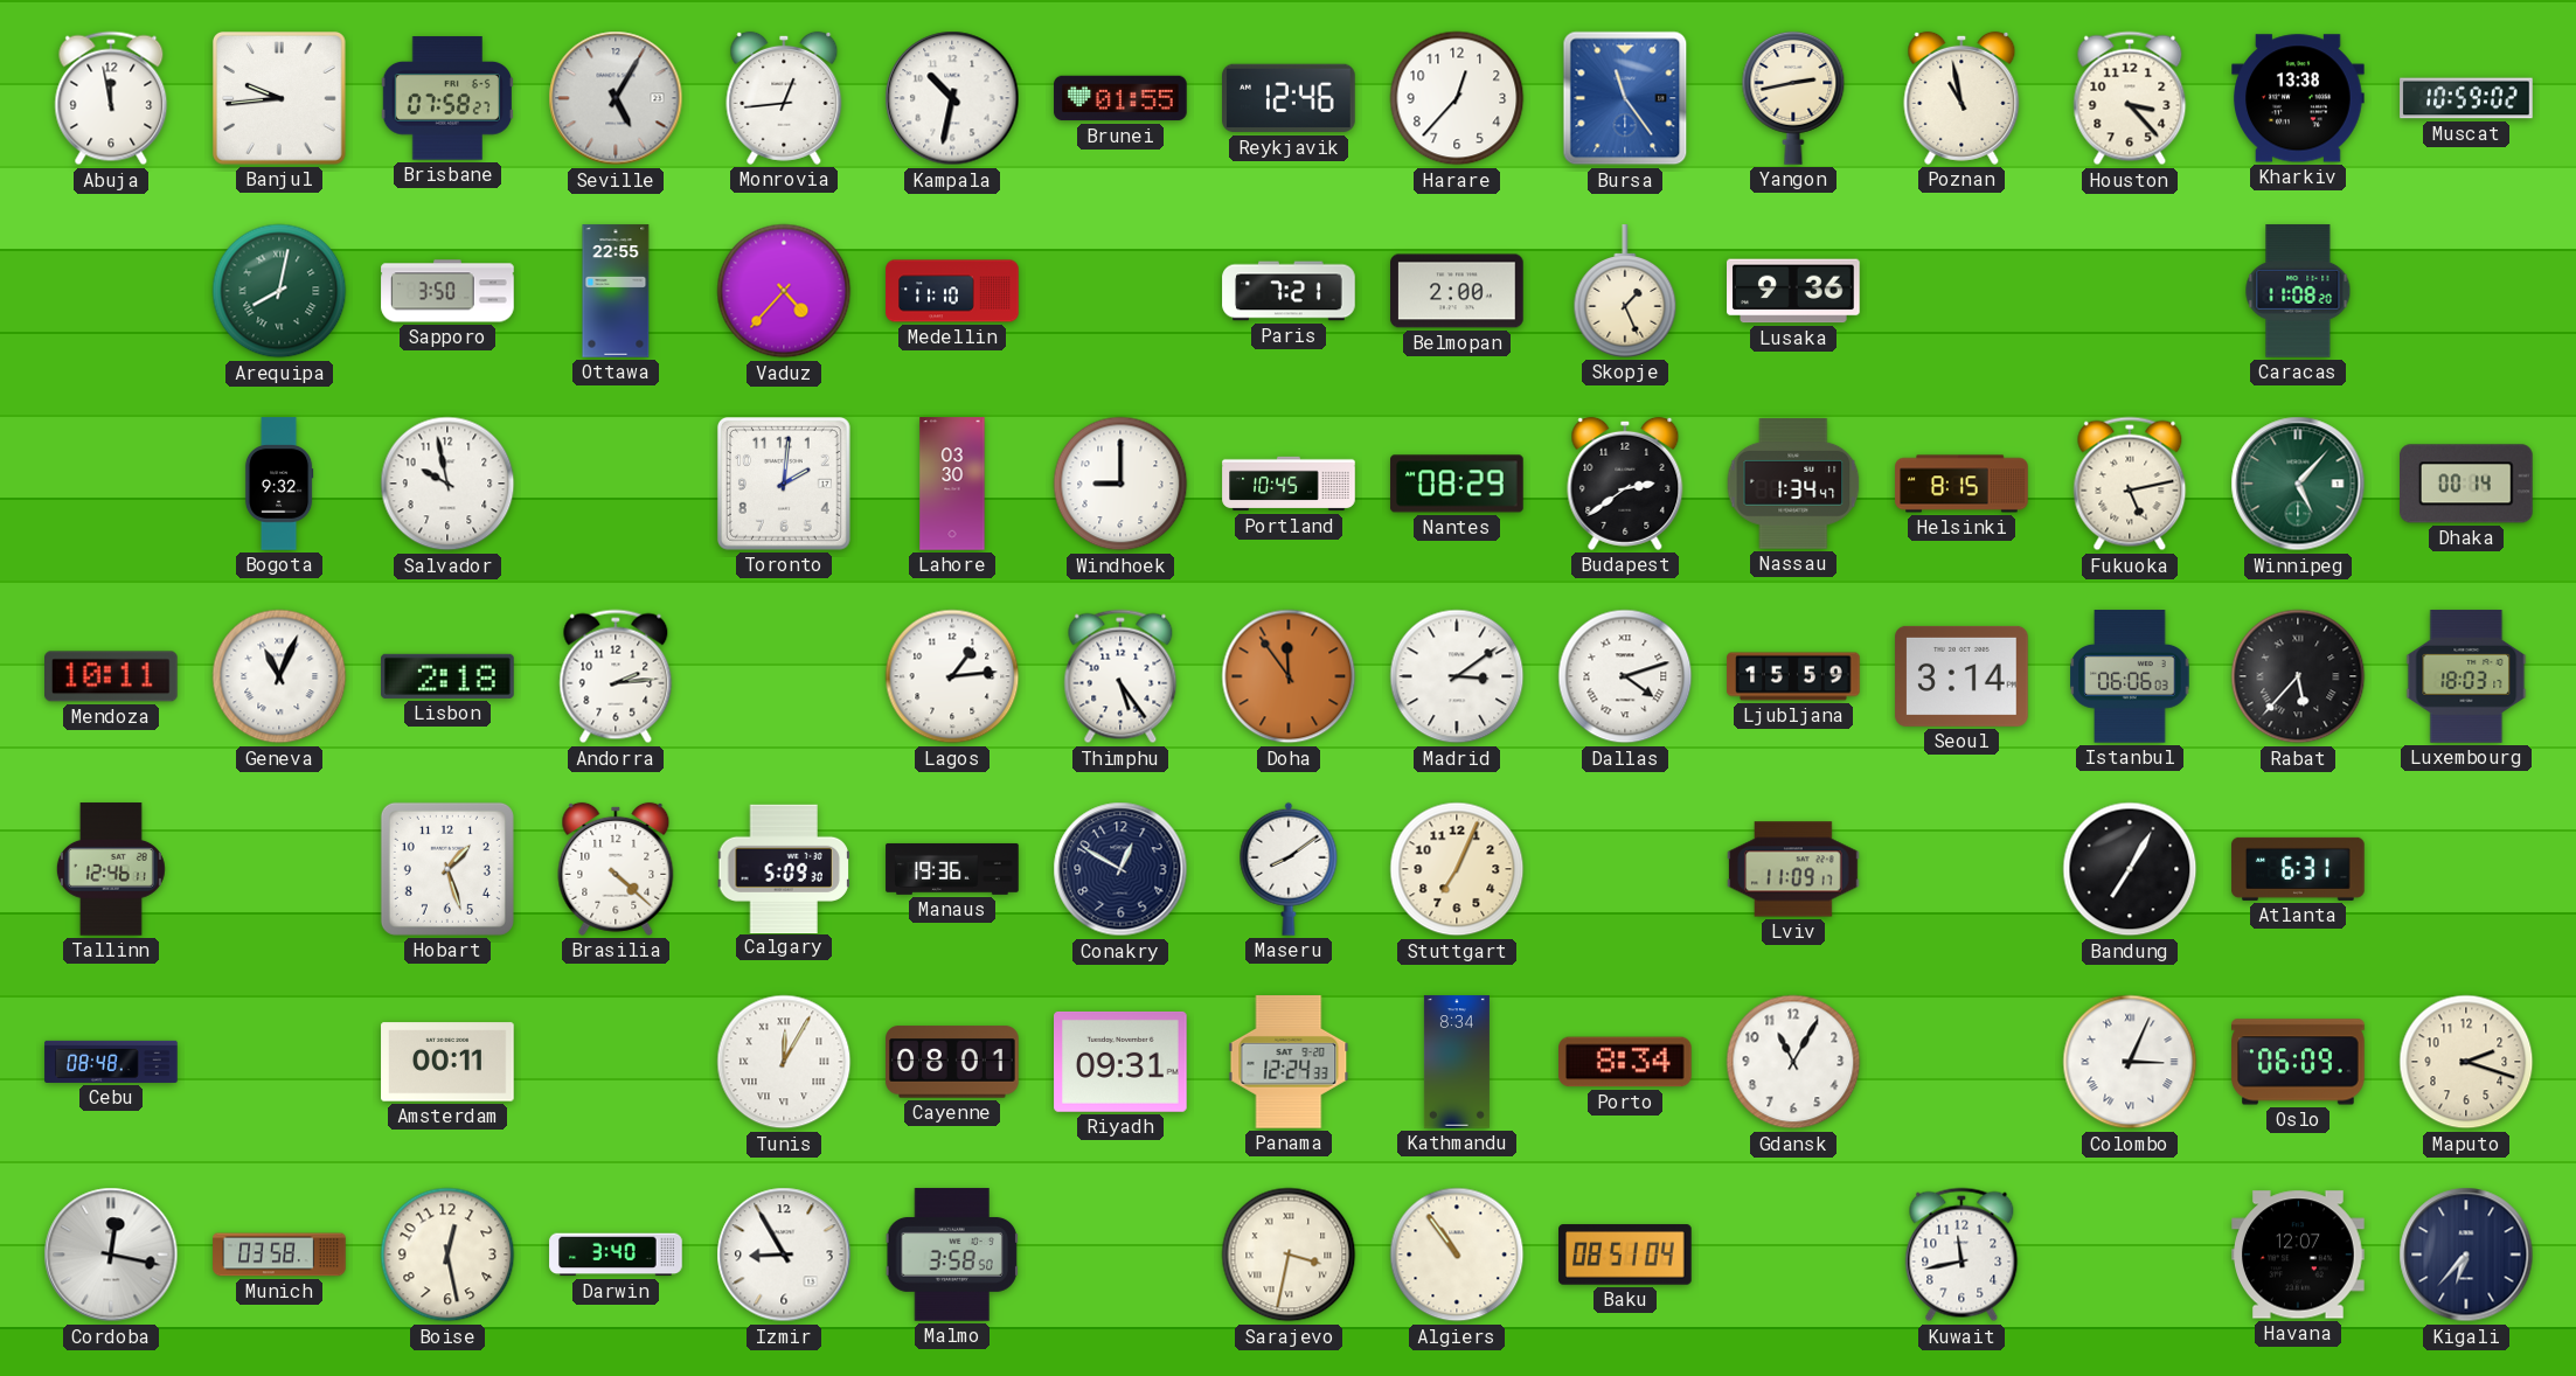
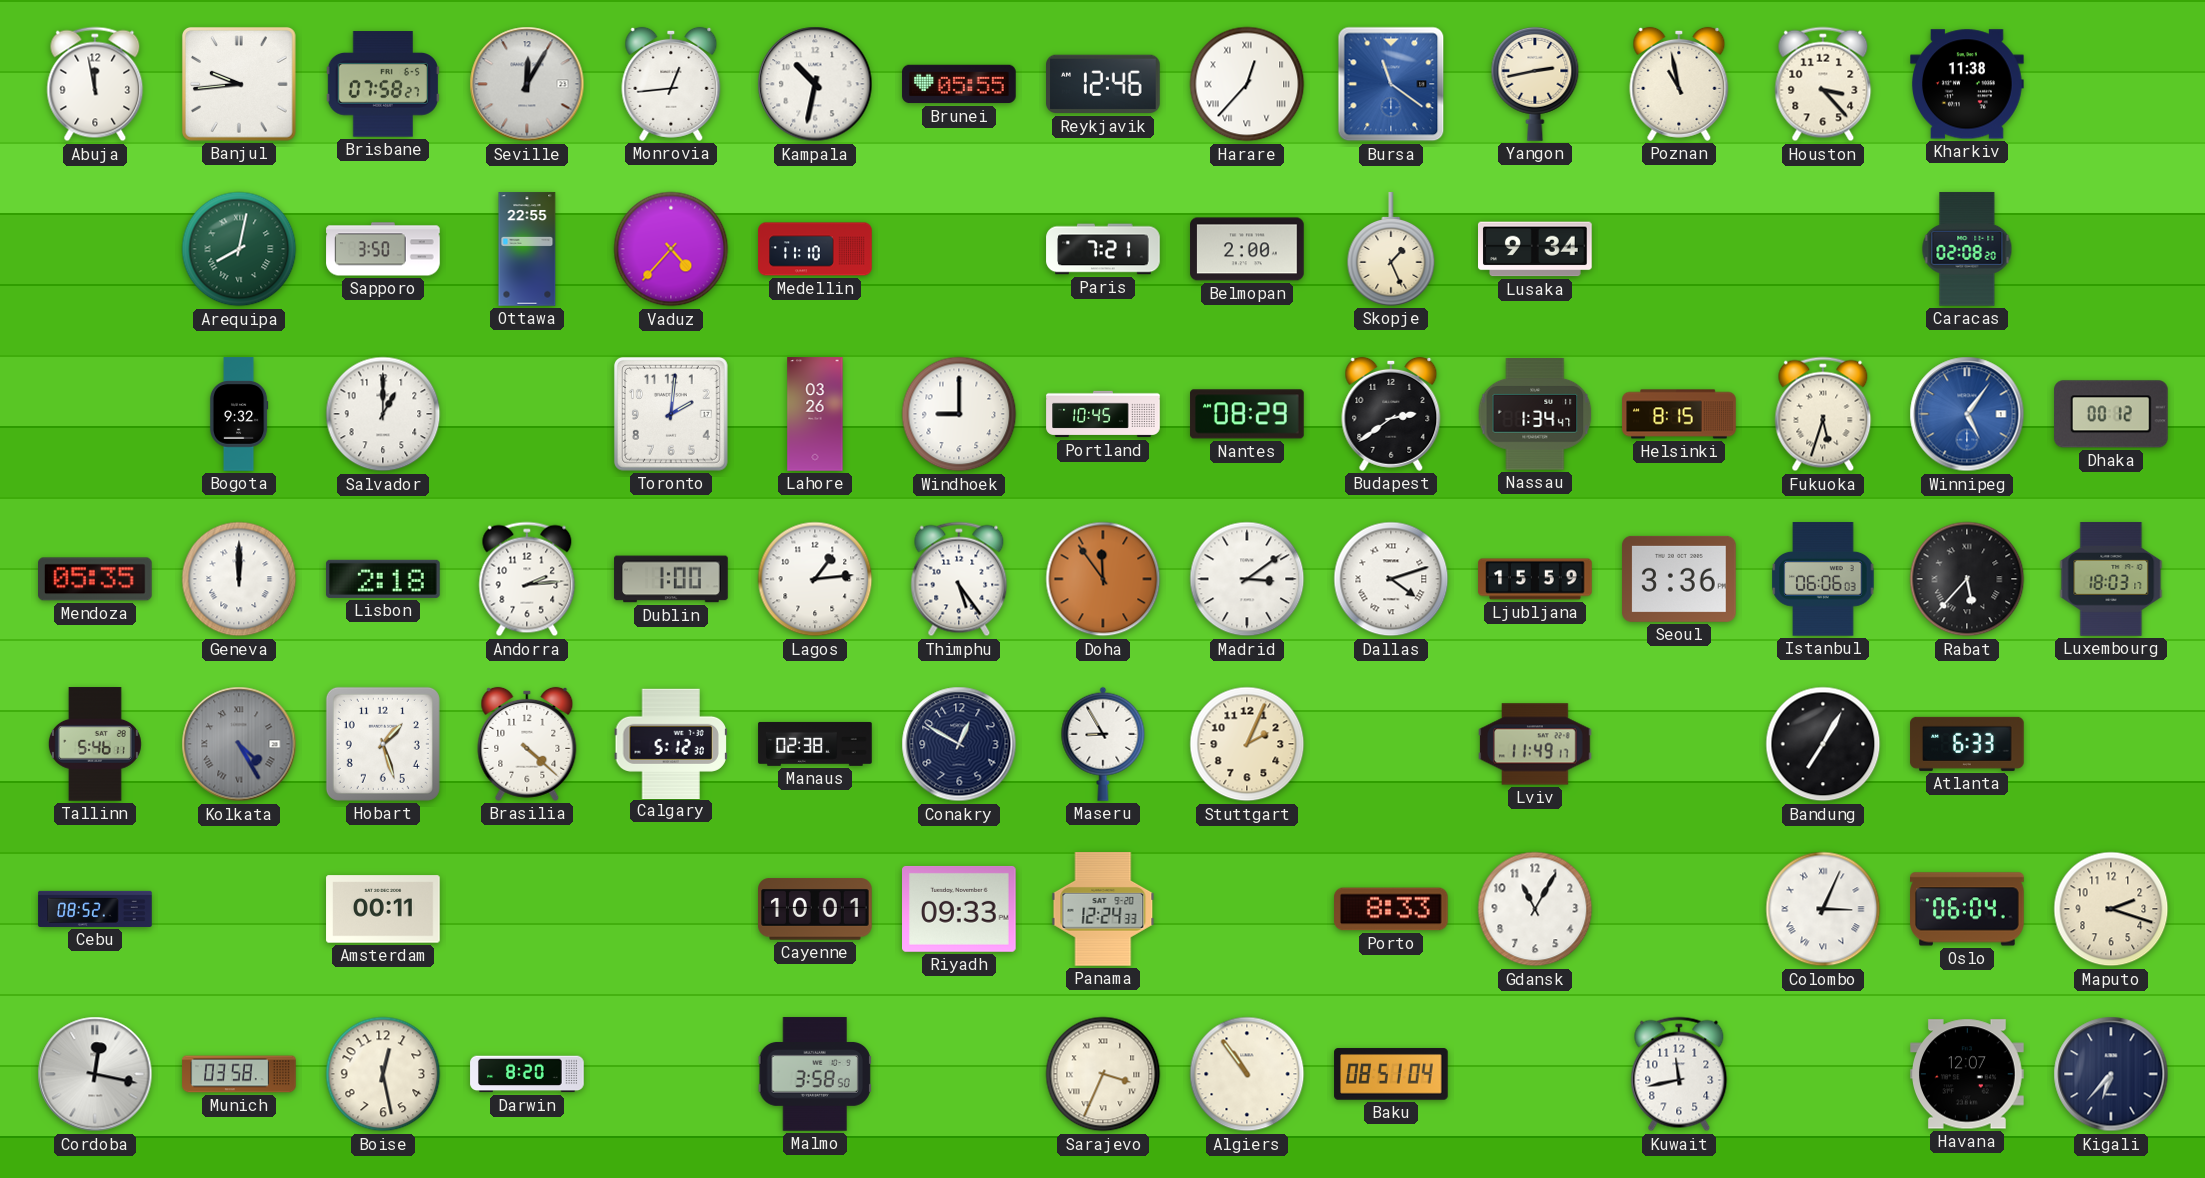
Seville: 5:05 -> 12:05
Brunei: 01:55 -> 05:55
Harare numerals: Arabic -> Roman
Bursa: 11:24 -> 11:21
Kharkiv: 13:38 -> 11:38
Muscat: 10:59 -> none
Lusaka: 9:36 -> 9:34
Caracas: 11:08 -> 02:08
Salvador: 9:58 -> 1:00
Lahore: 03:30 -> 03:26
Fukuoka: 5:13 -> 5:33
Winnipeg: 5:07 -> 5:06
Winnipeg dial: green -> blue
Dhaka: 00:14 -> 00:12
Mendoza: 10:11 -> 05:35
Geneva: 11:04 -> 12:00
Dublin: none -> 1:00
Seoul: 3:14 -> 3:36
Tallinn: 12:46 -> 5:46
Kolkata: none -> 4:25
Calgary: 5:09 -> 5:12
Manaus: 19:36 -> 02:38
Maseru: 8:09 -> 8:55
Stuttgart: 7:04 -> 2:04
Lviv: 11:09 -> 11:49
Atlanta: 6:31 -> 6:33
Cebu: 08:48 -> 08:52
Tunis: 12:05 -> none
Cayenne: 08:01 -> 10:01
Riyadh: 09:31 -> 09:33
Kathmandu: 8:34 -> none
Porto: 8:34 -> 8:33
Oslo: 06:09 -> 06:04
Darwin: 3:40 -> 8:20
Izmir: 8:55 -> none
Sarajevo: 3:32 -> 3:34
